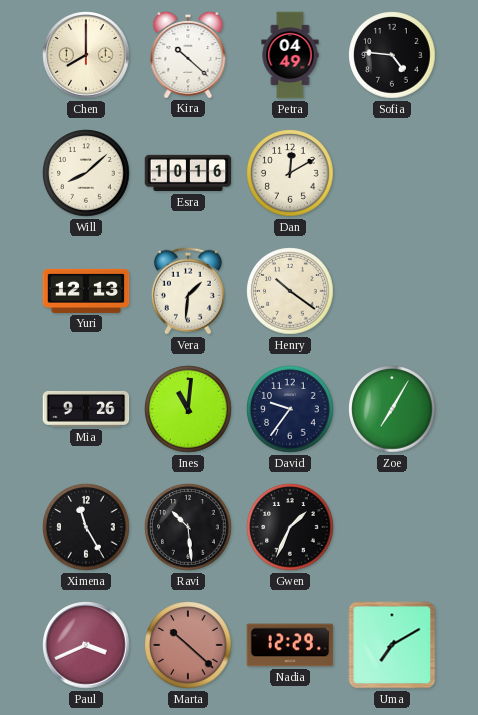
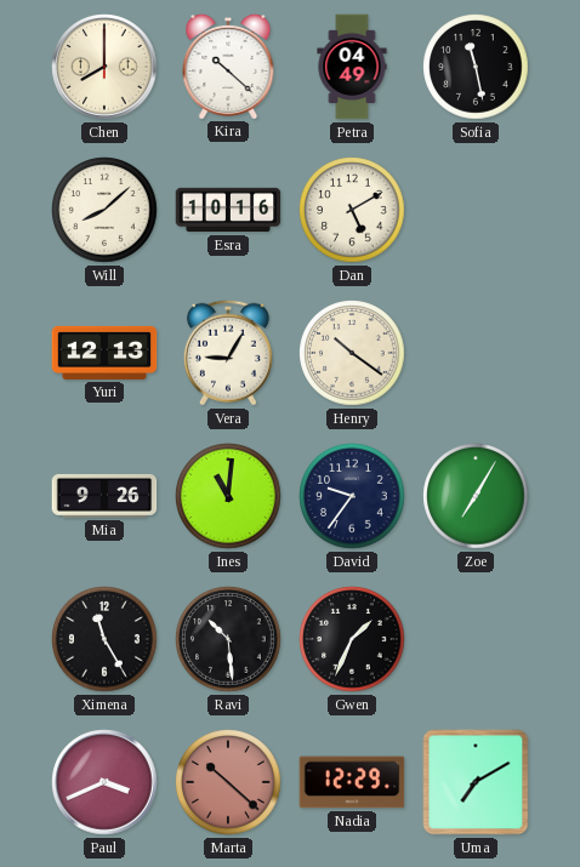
Sofia: 4:46 -> 11:28
Dan: 12:10 -> 5:10
Vera: 1:31 -> 9:05
